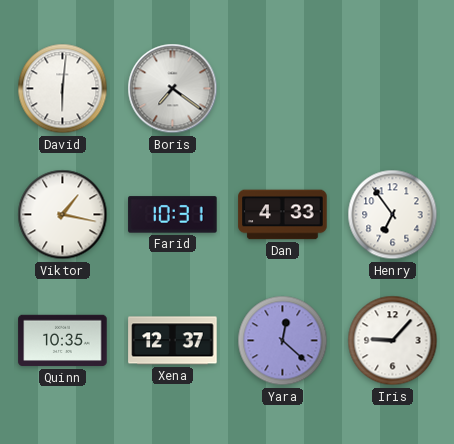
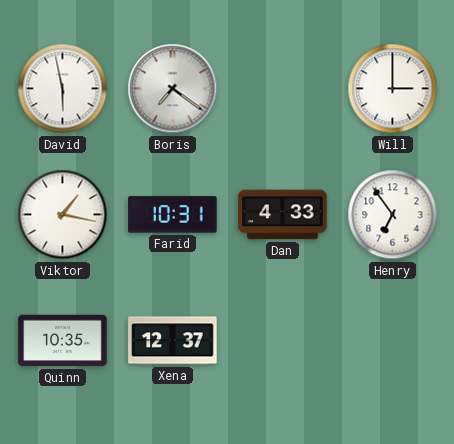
David: 6:01 -> 5:58
Will: none -> 3:00
Yara: 12:22 -> none
Iris: 9:07 -> none
